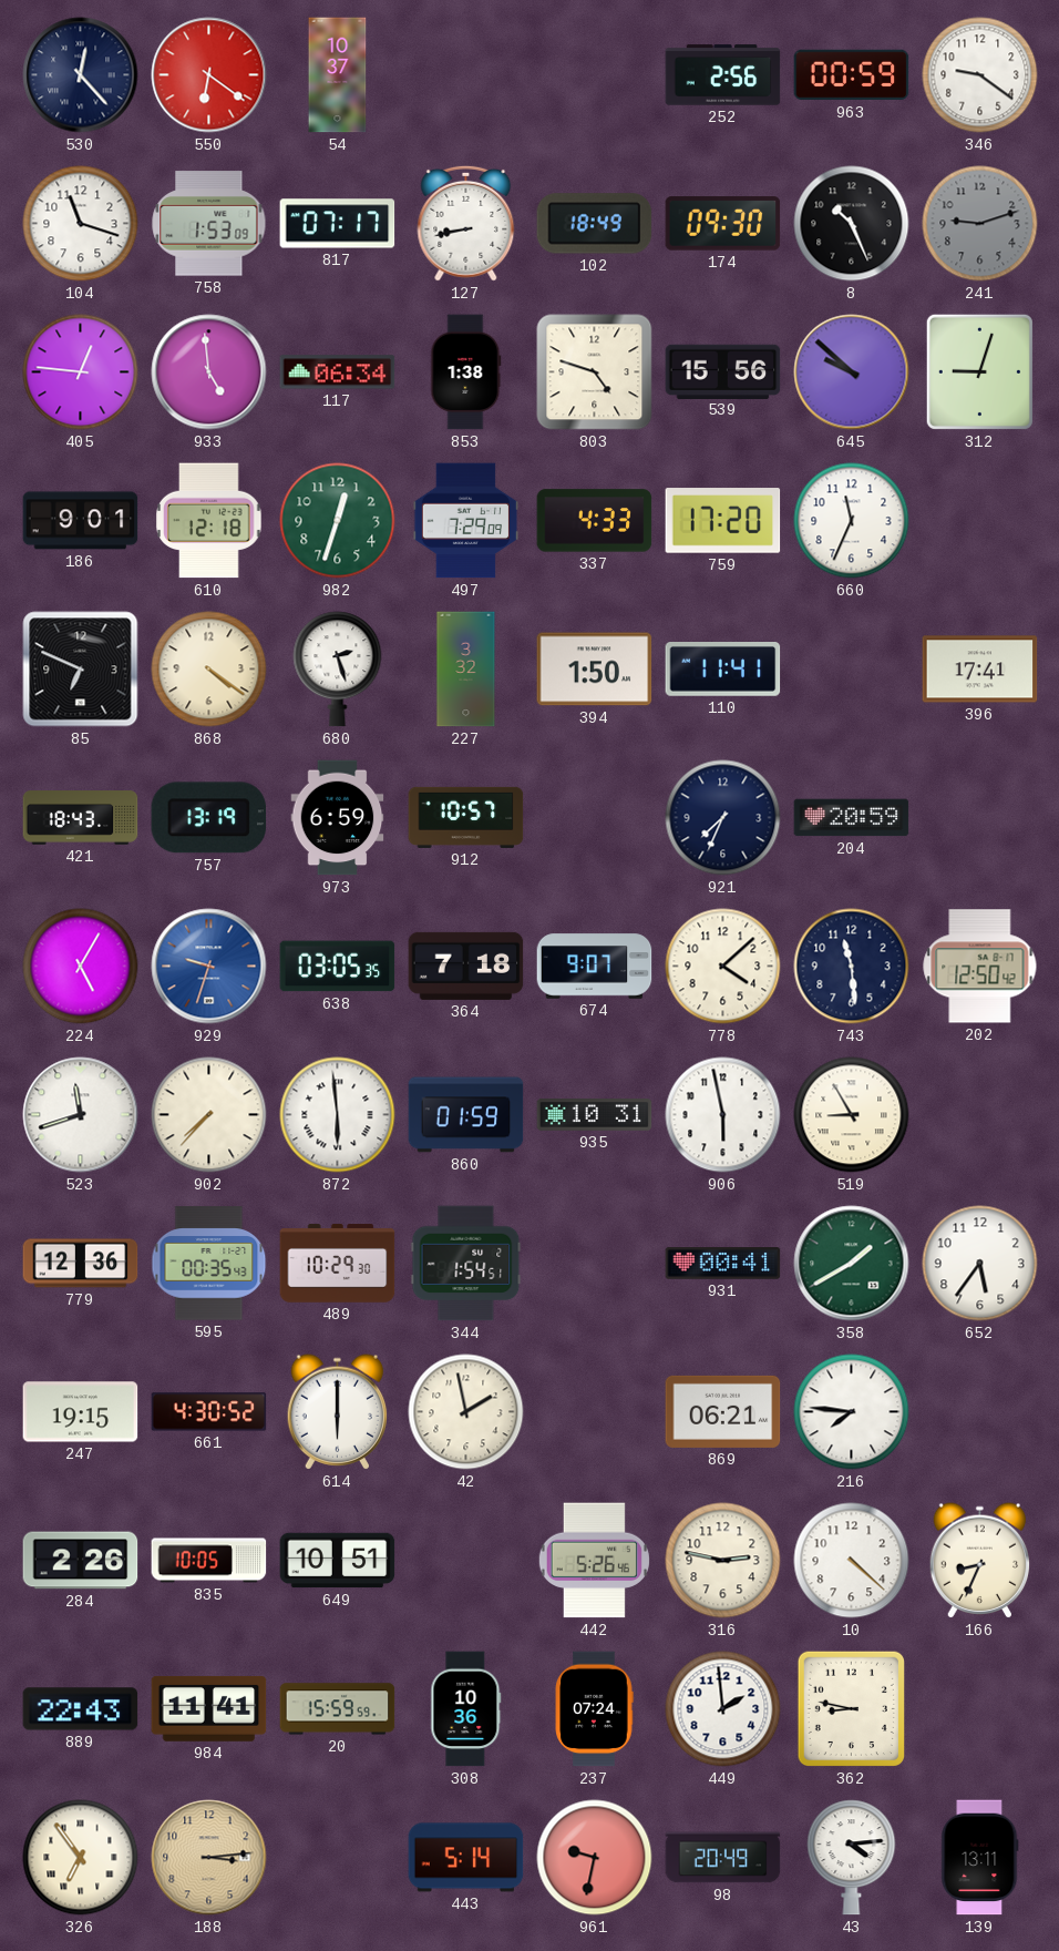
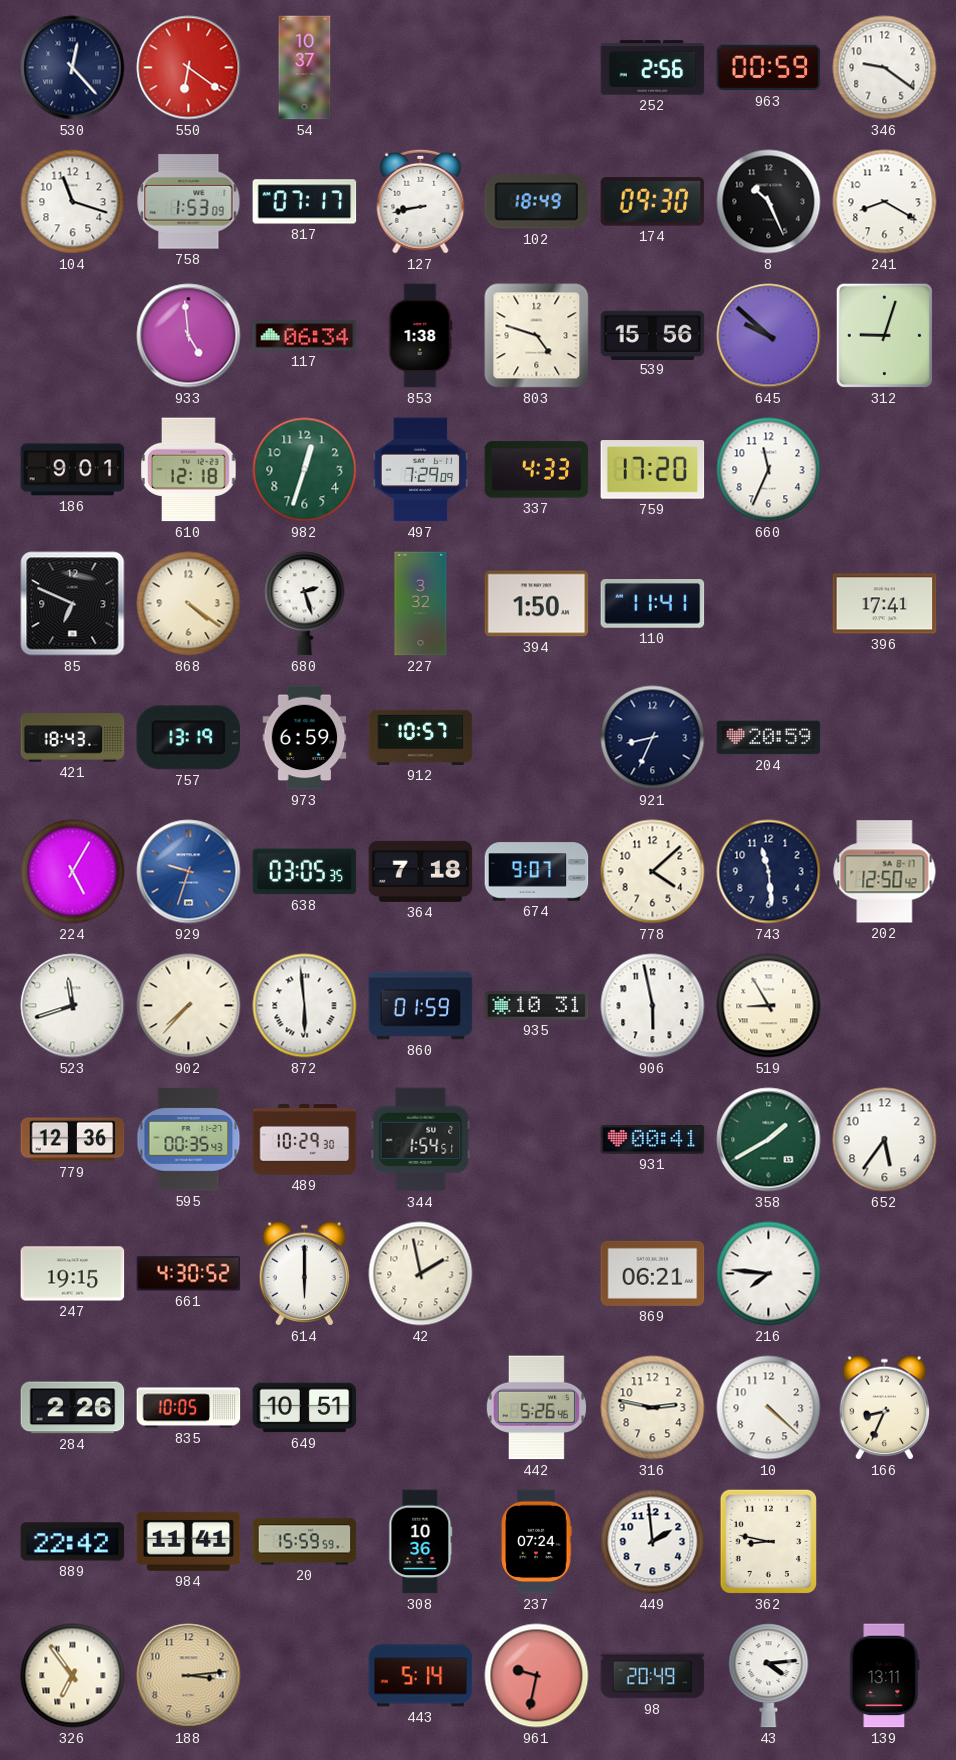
241: 9:12 -> 8:20
241 dial: grey -> white
405: 12:46 -> none
921: 7:34 -> 8:34
889: 22:43 -> 22:42
